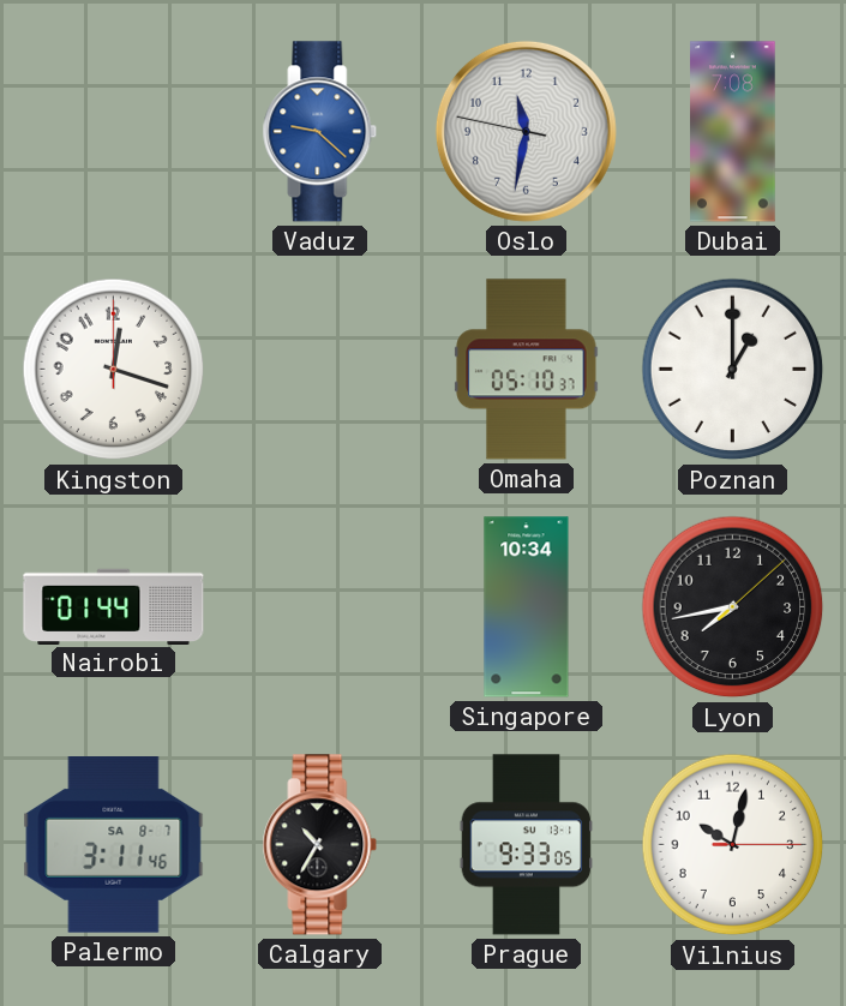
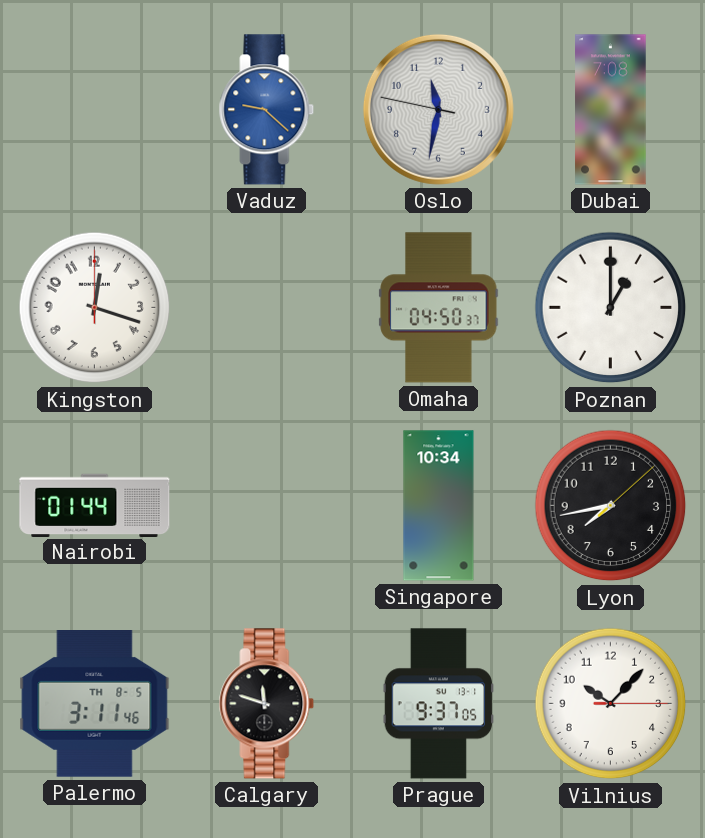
Omaha: 05:10 -> 04:50
Palermo date: SA 8-7 -> TH 8-5
Calgary: 10:35 -> 11:48
Prague: 9:33 -> 9:37
Vilnius: 10:02 -> 10:07
